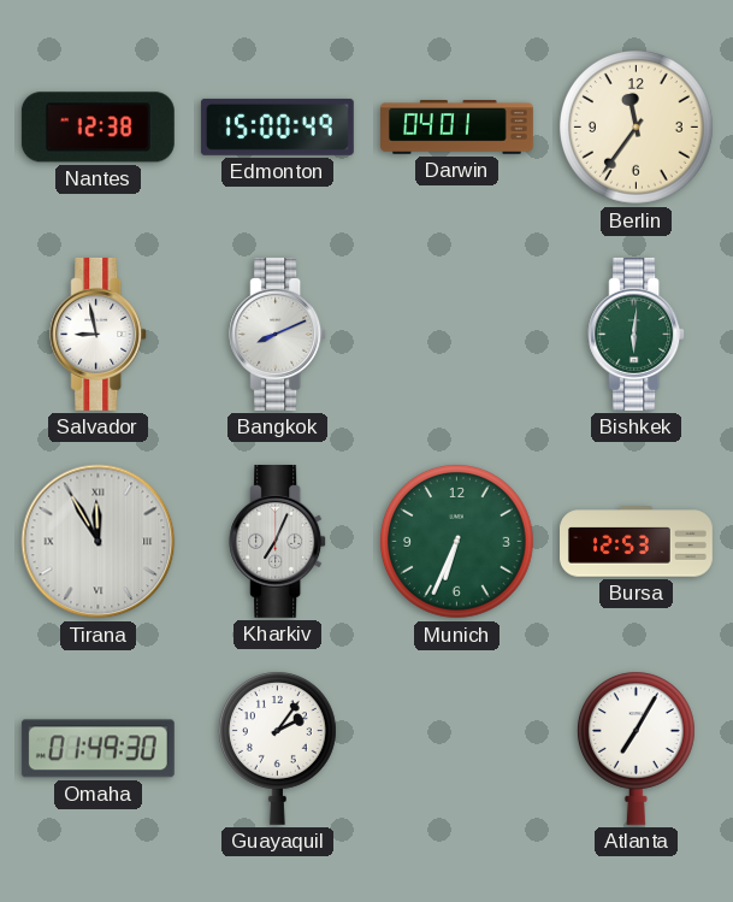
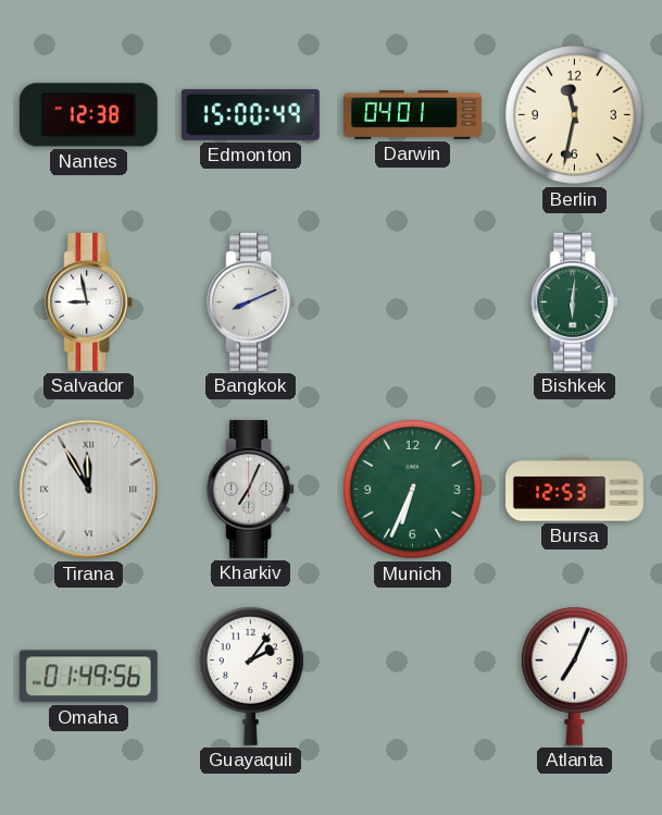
Berlin: 11:36 -> 11:32
Omaha: 01:49:30 -> 01:49:56
Atlanta: 7:05 -> 7:04
